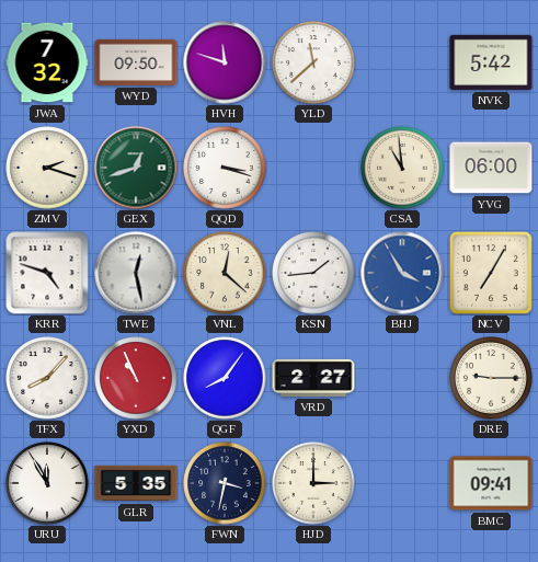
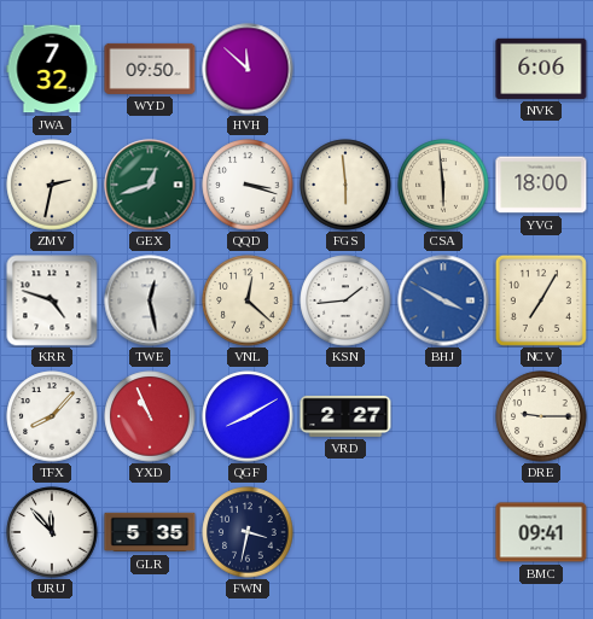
HVH: 11:48 -> 11:52
YLD: 11:38 -> none
NVK: 5:42 -> 6:06
ZMV: 2:18 -> 2:32
FGS: none -> 5:59
CSA: 10:59 -> 5:59
YVG: 06:00 -> 18:00
BHJ: 3:55 -> 3:50
QGF: 8:06 -> 8:10
URU: 11:55 -> 11:53
HJD: 3:00 -> none
